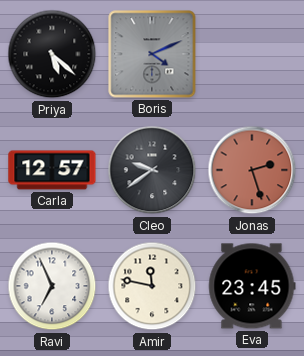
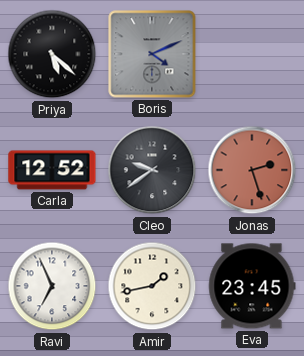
Carla: 12:57 -> 12:52
Amir: 11:47 -> 1:43
